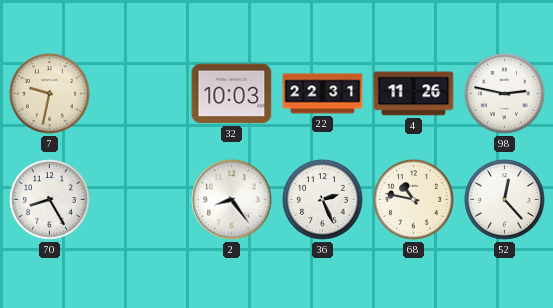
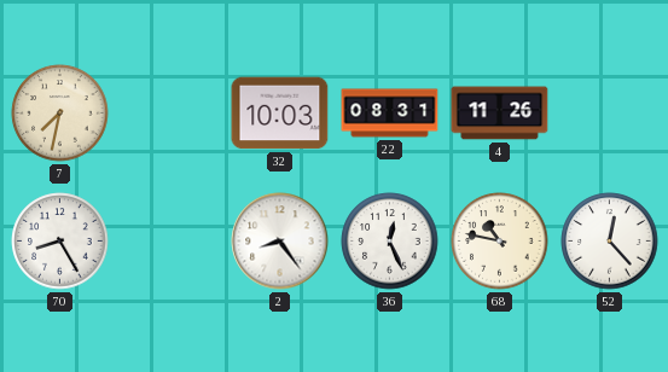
7: 9:32 -> 7:32
22: 22:31 -> 08:31
98: 2:47 -> none
36: 2:26 -> 12:26
